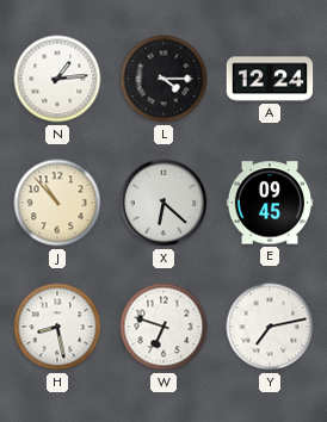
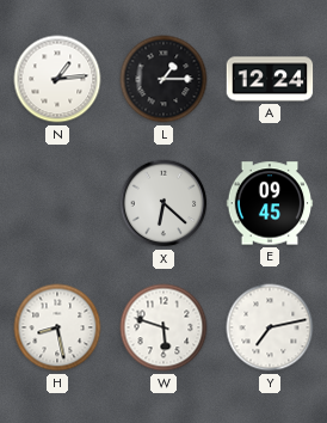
L: 4:15 -> 1:15
J: 10:53 -> none
W: 6:48 -> 5:48
